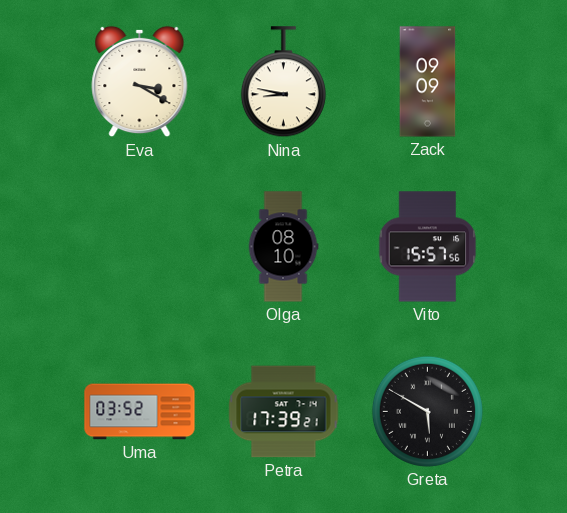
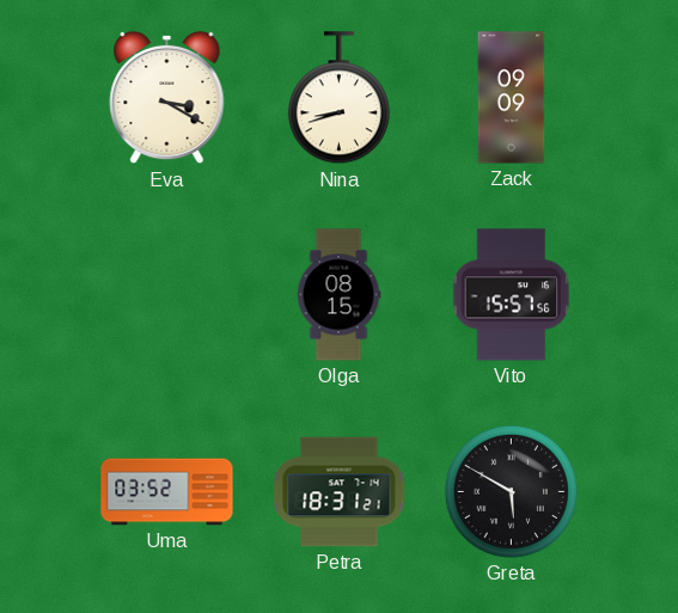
Nina: 8:47 -> 8:42
Olga: 08:10 -> 08:15
Petra: 17:39 -> 18:31
